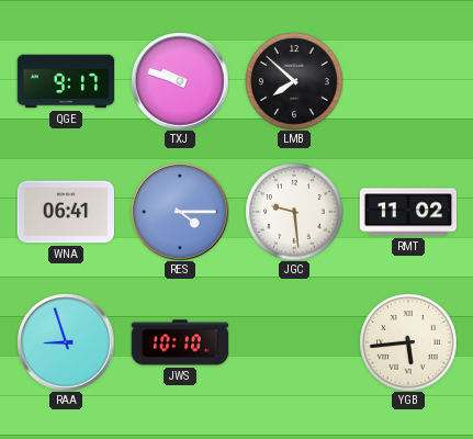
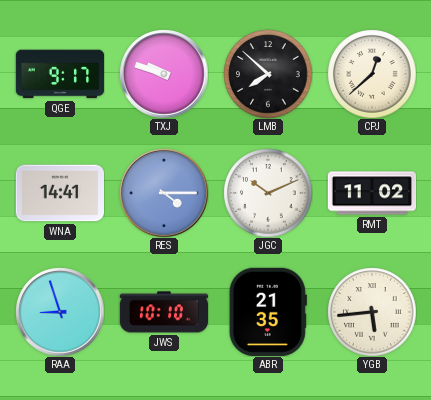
CPJ: none -> 12:38
WNA: 06:41 -> 14:41
JGC: 9:29 -> 10:11
ABR: none -> 21:35
